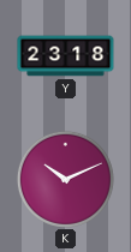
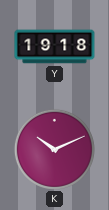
Y: 23:18 -> 19:18
